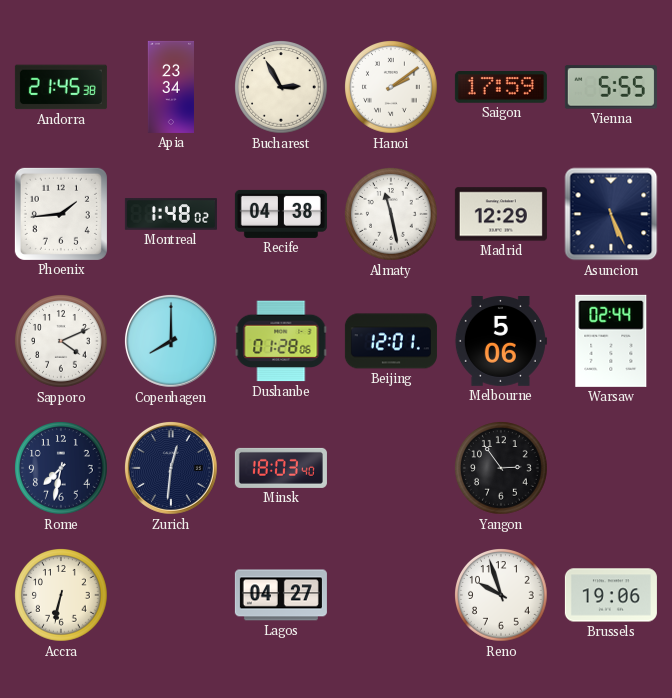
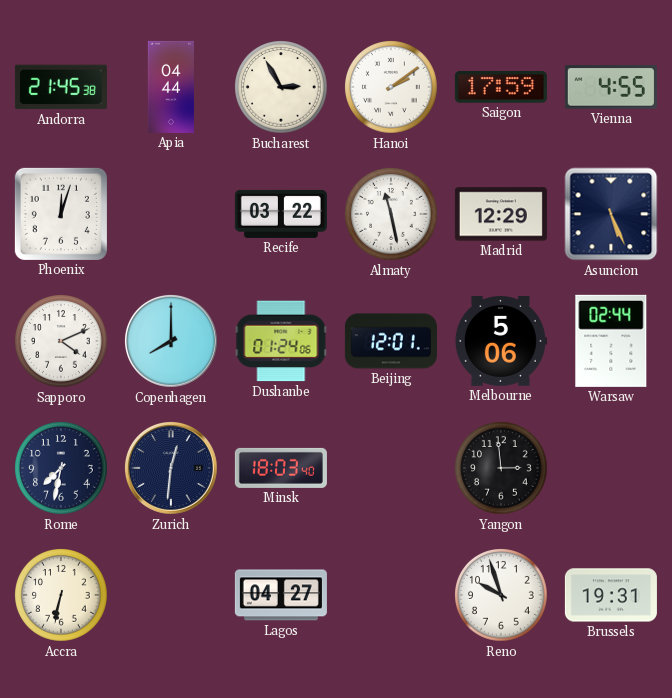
Apia: 23:34 -> 04:44
Vienna: 5:55 -> 4:55
Phoenix: 1:44 -> 12:03
Montreal: 1:48 -> none
Recife: 04:38 -> 03:22
Dushanbe: 01:28 -> 01:24
Yangon: 2:54 -> 2:59
Brussels: 19:06 -> 19:31
